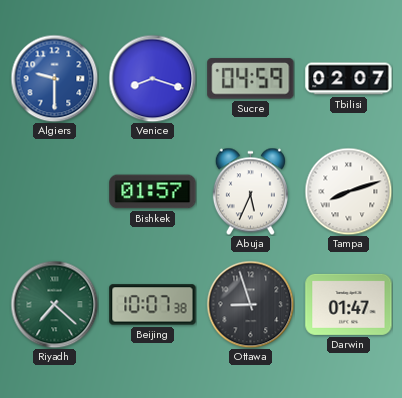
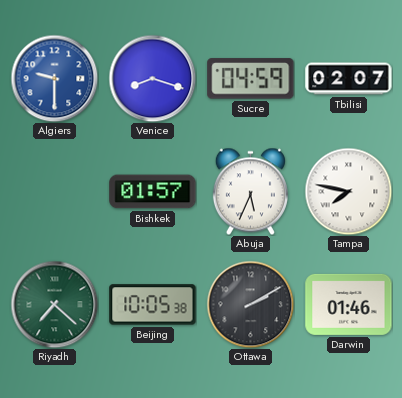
Tampa: 8:12 -> 7:47
Beijing: 10:07 -> 10:05
Ottawa: 8:57 -> 2:10
Darwin: 01:47 -> 01:46
